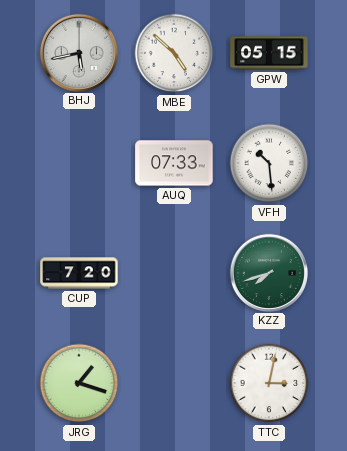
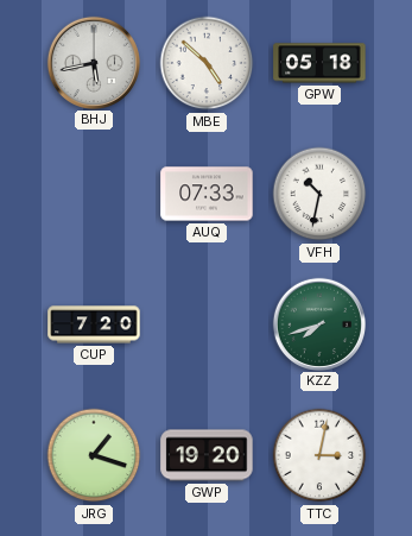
GPW: 05:15 -> 05:18
VFH: 10:29 -> 10:32
GWP: none -> 19:20
